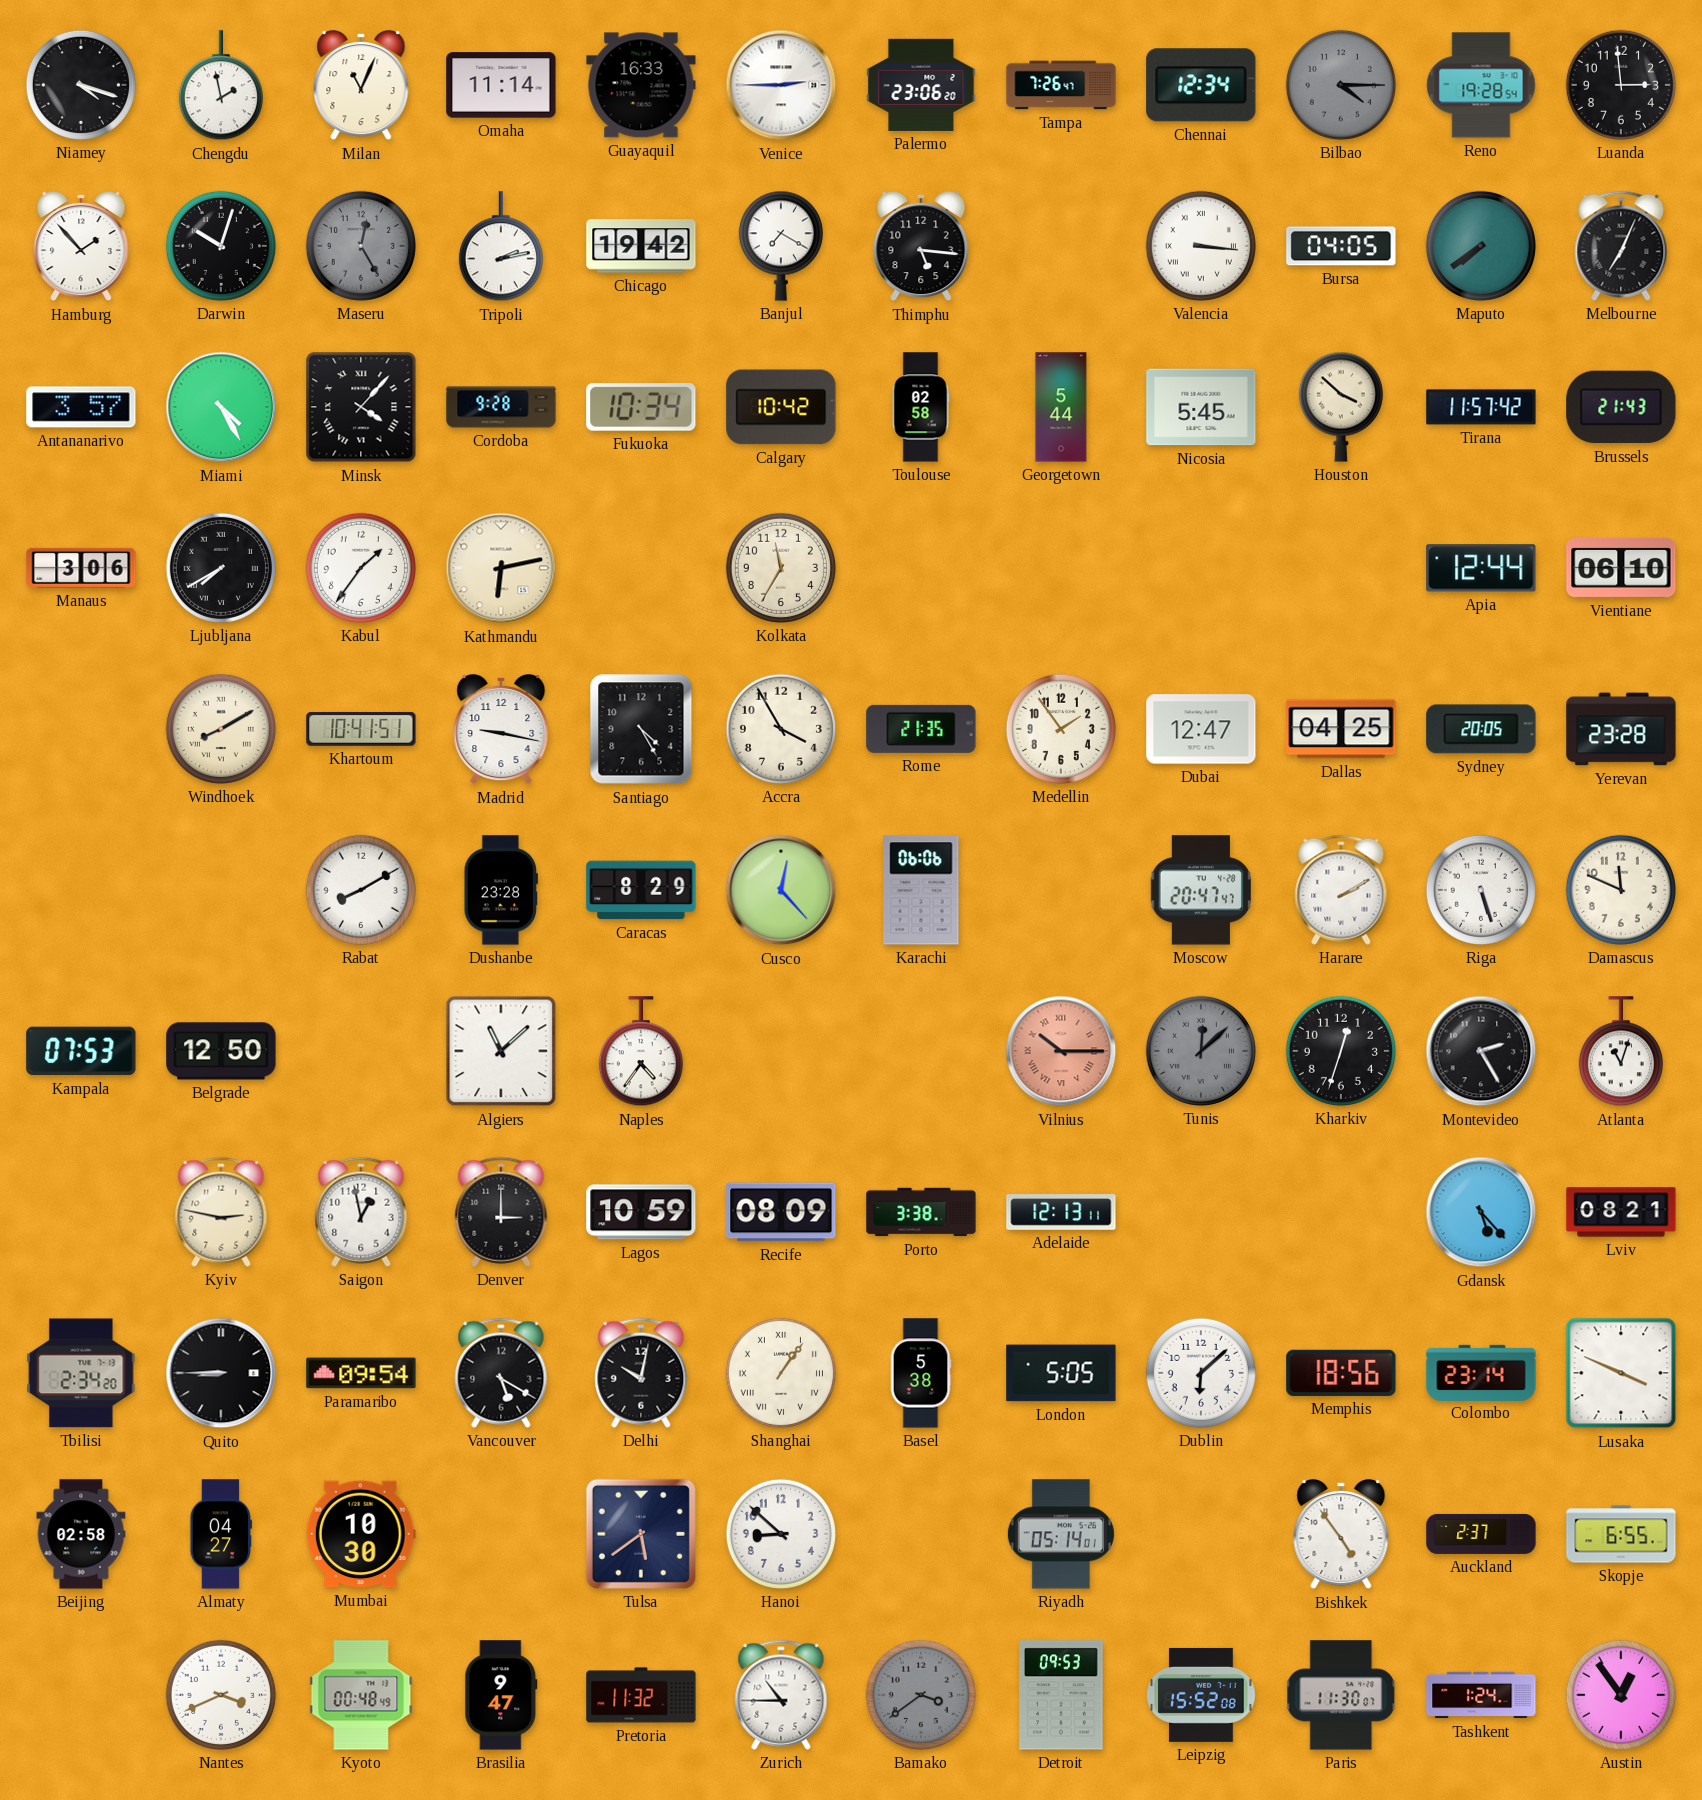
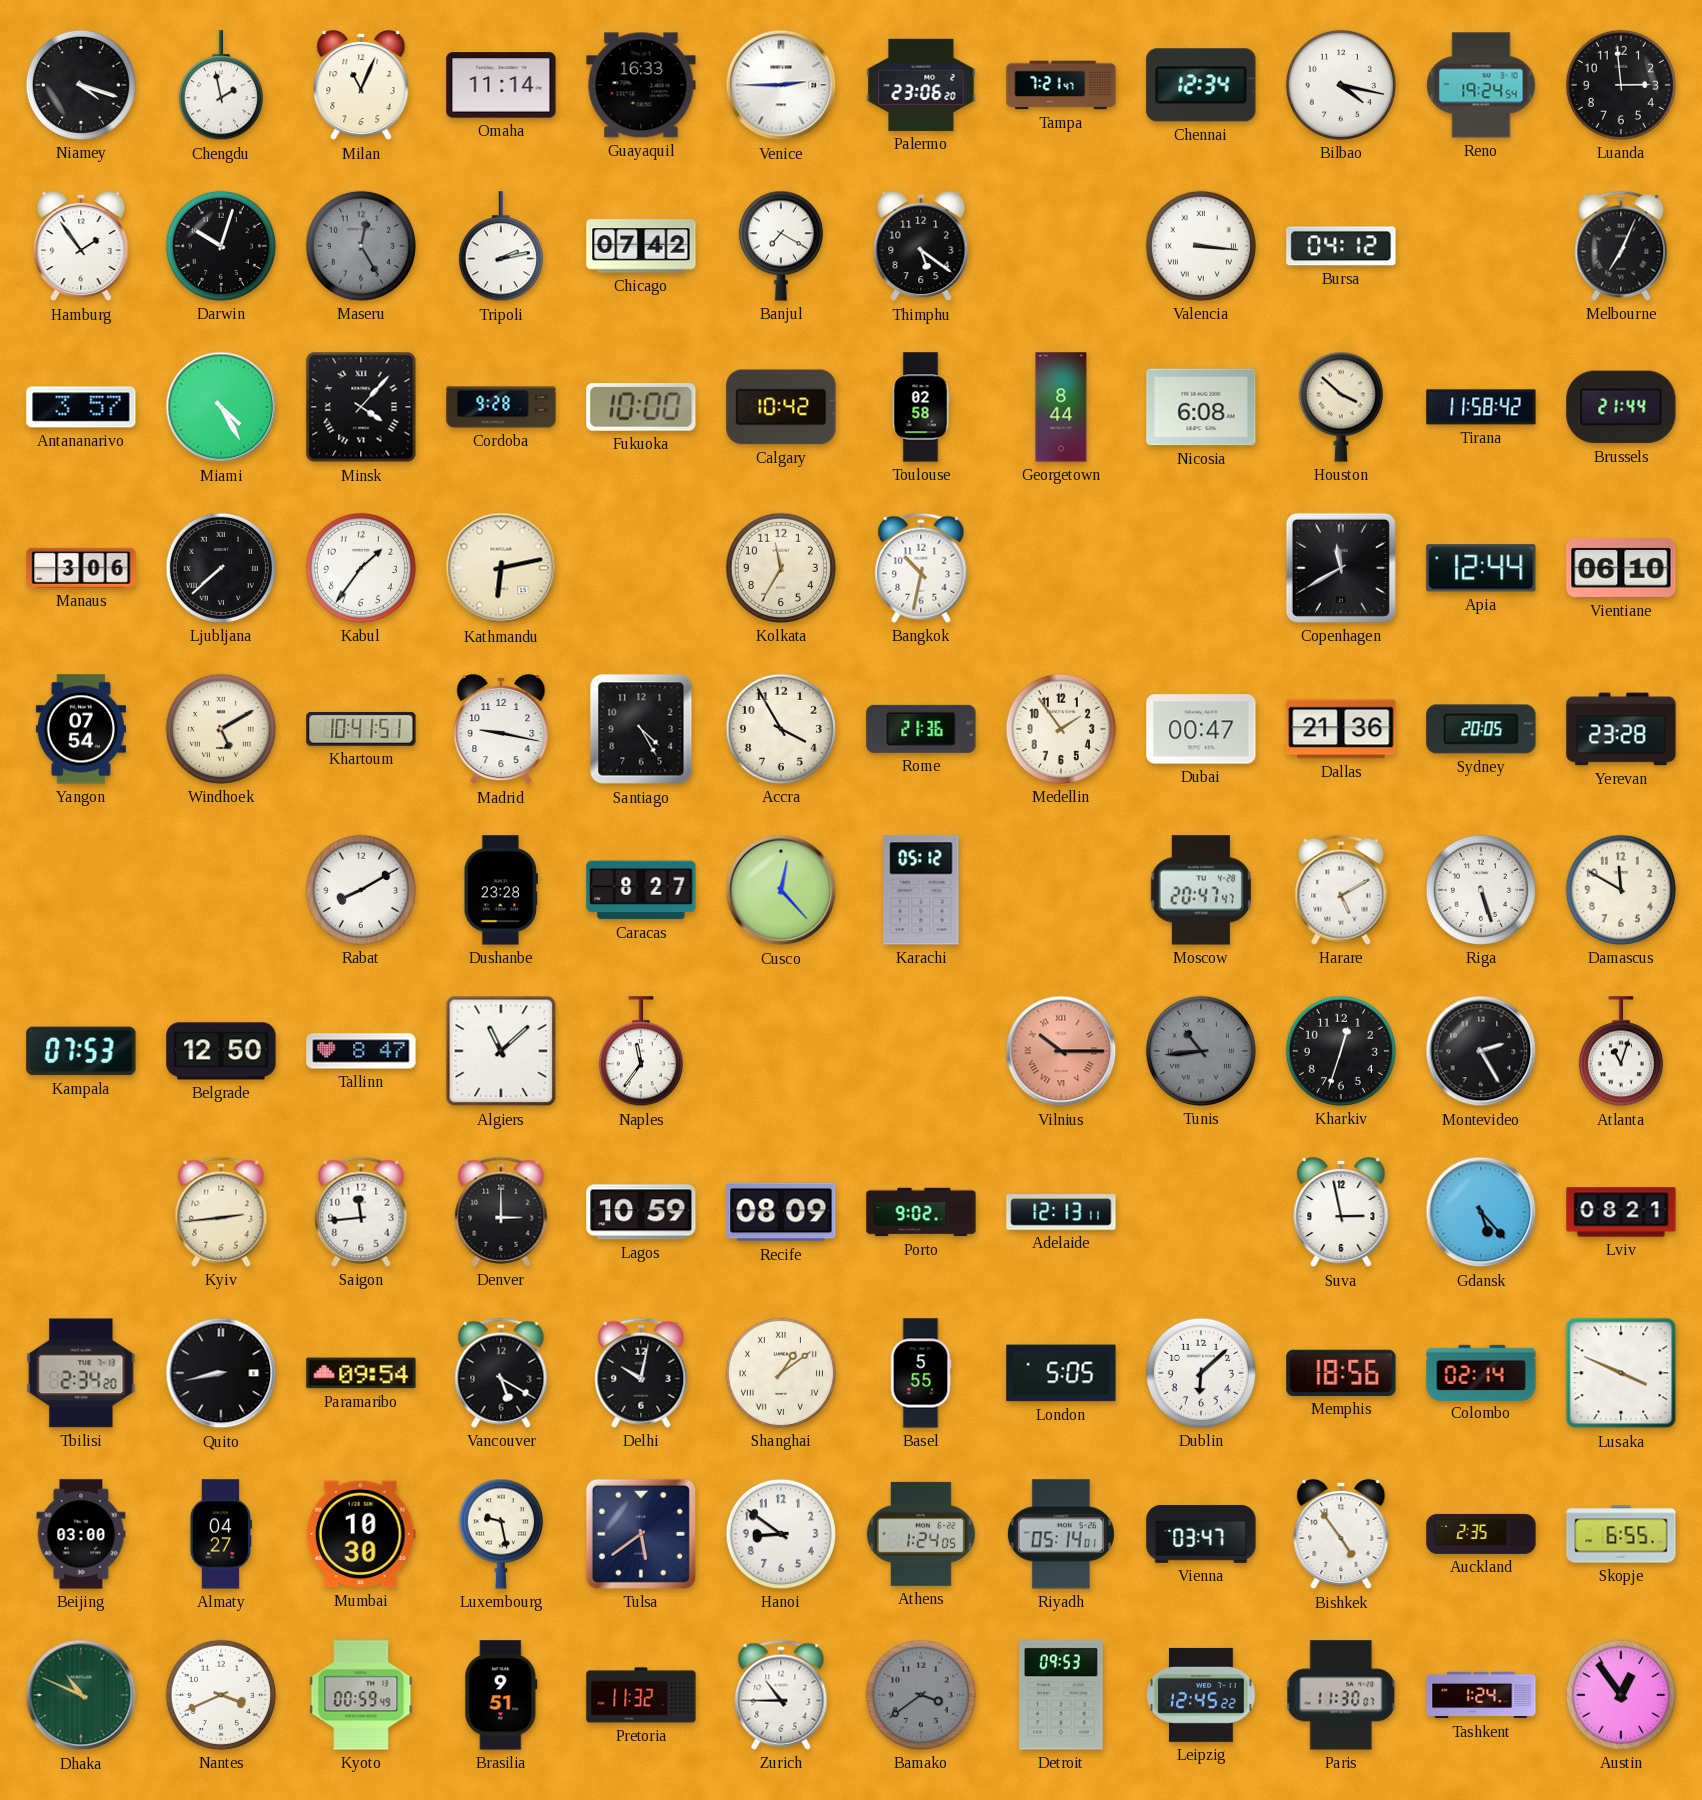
Tampa: 7:26 -> 7:21
Bilbao: 4:15 -> 4:17
Bilbao dial: grey -> white
Reno: 19:28 -> 19:24
Hamburg: 1:53 -> 1:54
Chicago: 19:42 -> 07:42
Thimphu: 5:16 -> 5:21
Bursa: 04:05 -> 04:12
Maputo: 7:39 -> none
Fukuoka: 10:34 -> 10:00
Georgetown: 5:44 -> 8:44
Nicosia: 5:45 -> 6:08
Tirana: 11:57 -> 11:58
Brussels: 21:43 -> 21:44
Ljubljana: 7:40 -> 7:38
Bangkok: none -> 10:32
Copenhagen: none -> 11:40
Yangon: none -> 07:54
Windhoek: 8:10 -> 5:10
Rome: 21:35 -> 21:36
Dubai: 12:47 -> 00:47
Dallas: 04:25 -> 21:36
Caracas: 8:29 -> 8:27
Karachi: 06:06 -> 05:12
Harare: 2:10 -> 5:10
Damascus: 11:49 -> 11:50
Tallinn: none -> 8:47
Naples: 4:36 -> 11:36
Tunis: 12:08 -> 10:44
Kyiv: 2:47 -> 2:44
Saigon: 12:58 -> 11:44
Porto: 3:38 -> 9:02
Suva: none -> 2:58
Quito: 8:45 -> 8:43
Shanghai: 1:06 -> 1:09
Basel: 5:38 -> 5:55
Colombo: 23:14 -> 02:14
Beijing: 02:58 -> 03:00
Luxembourg: none -> 9:28
Hanoi: 8:52 -> 8:51
Athens: none -> 1:24
Vienna: none -> 03:47
Auckland: 2:37 -> 2:35
Dhaka: none -> 10:49
Kyoto: 00:48 -> 00:59
Brasilia: 9:47 -> 9:51
Leipzig: 15:52 -> 12:45
